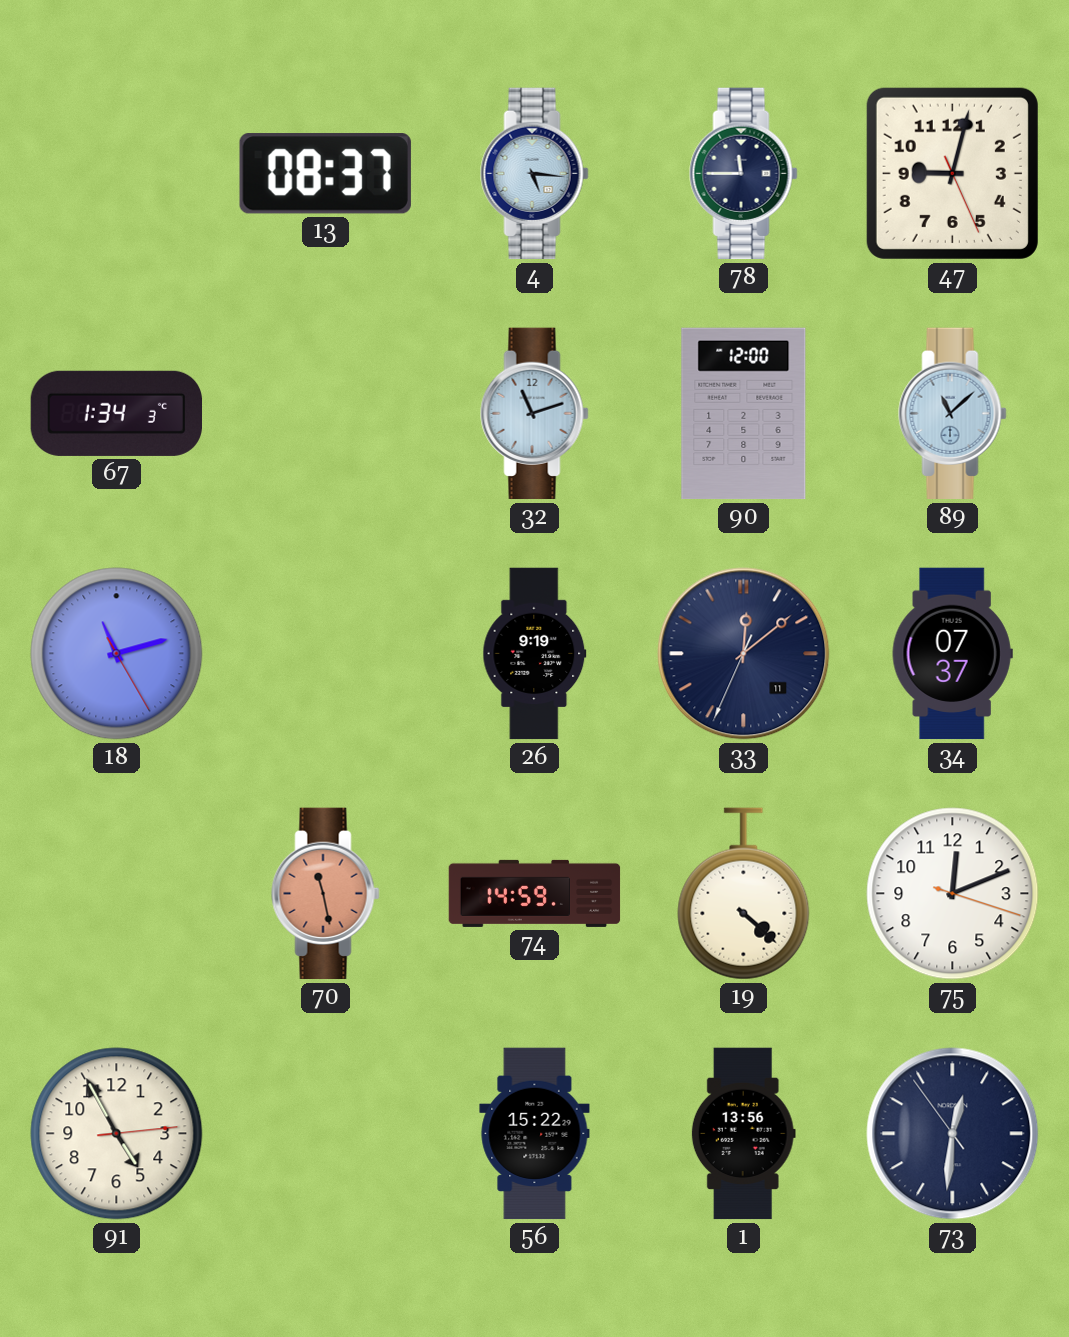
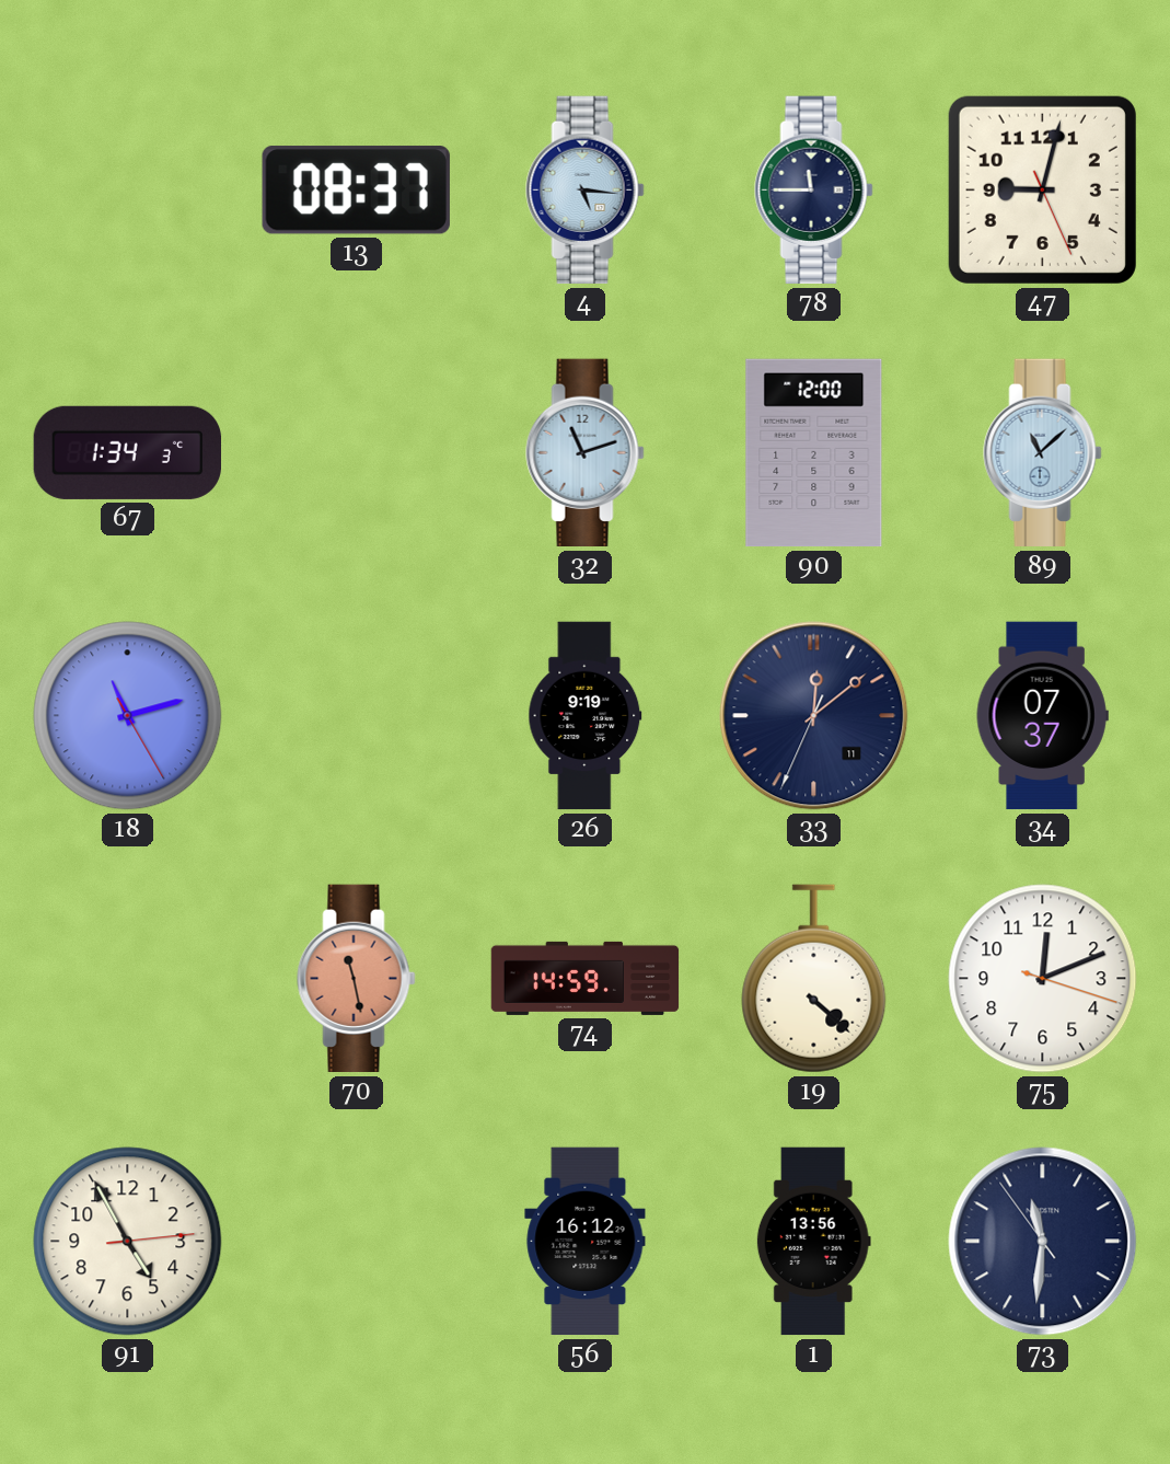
56: 15:22 -> 16:12
73: 12:30 -> 11:30
